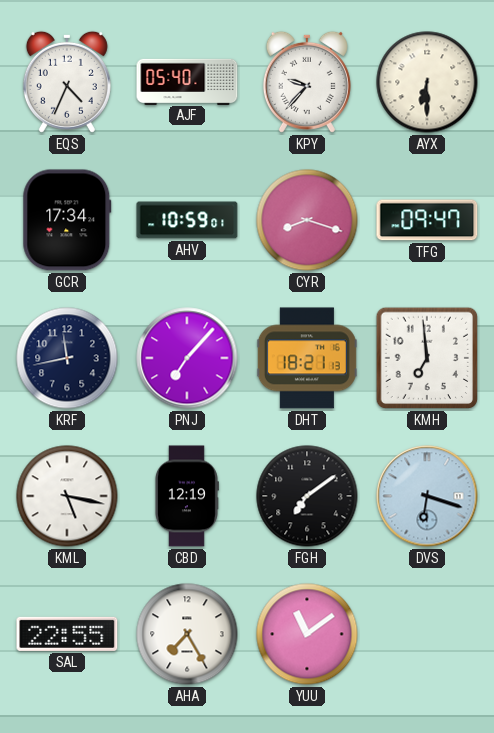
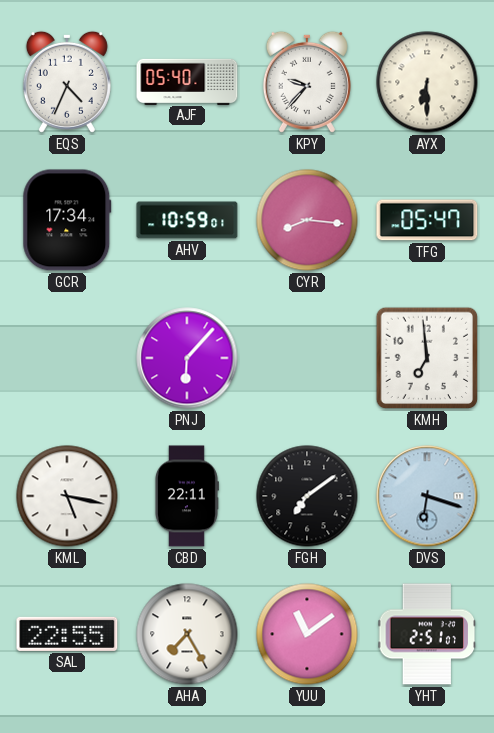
CYR: 8:18 -> 8:16
TFG: 09:47 -> 05:47
KRF: 11:43 -> none
PNJ: 7:07 -> 6:07
DHT: 18:21 -> none
CBD: 12:19 -> 22:11
YHT: none -> 2:51
